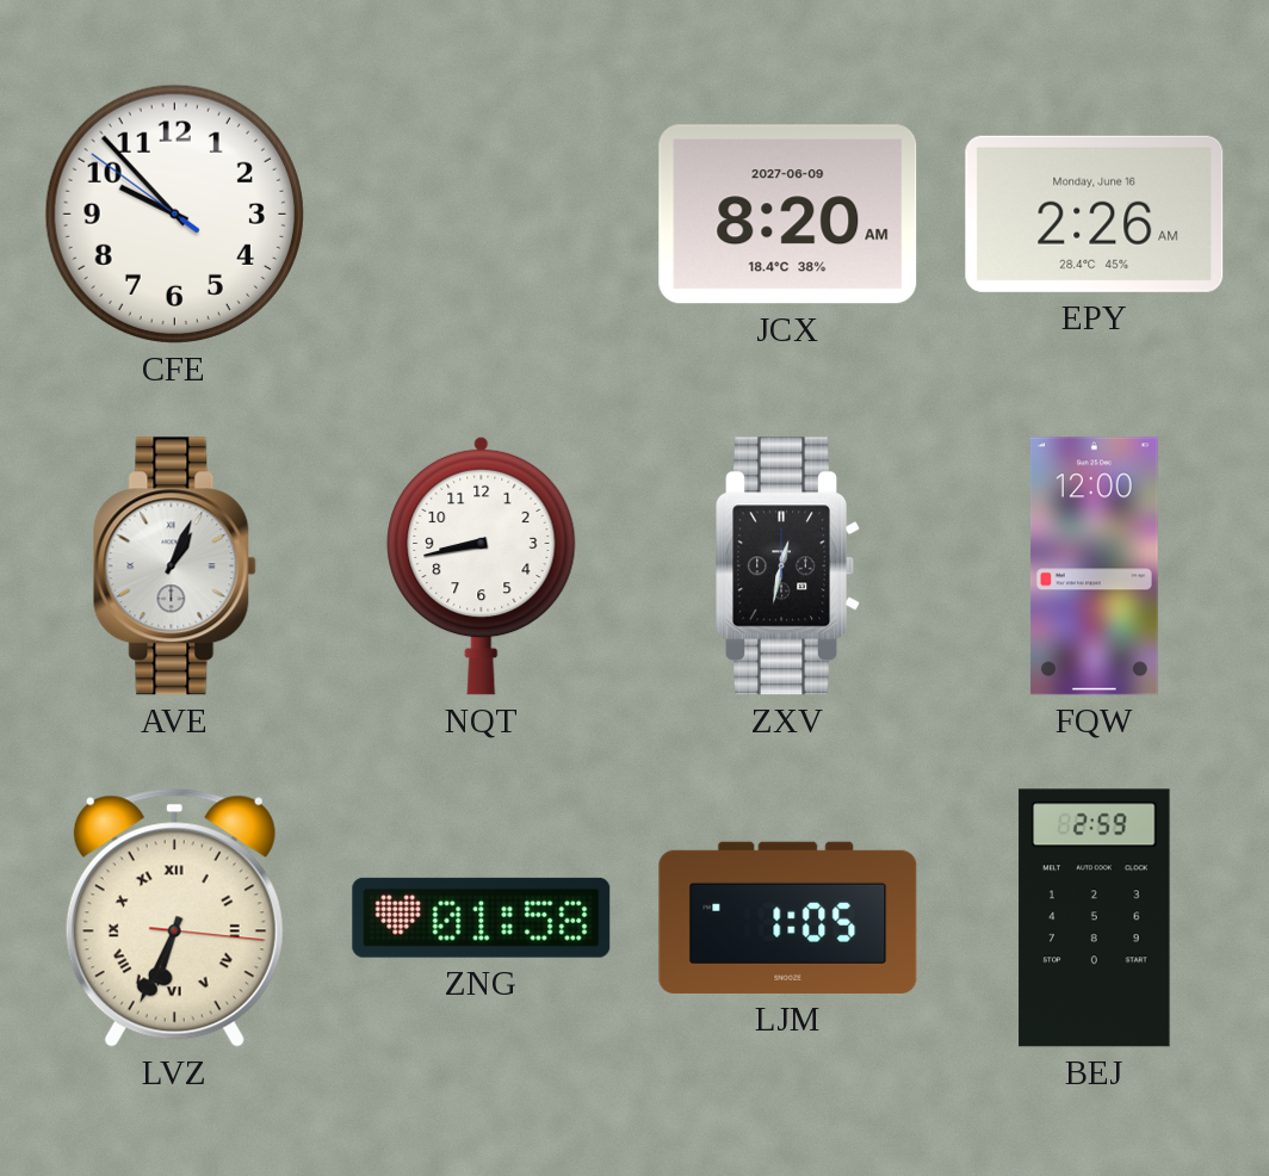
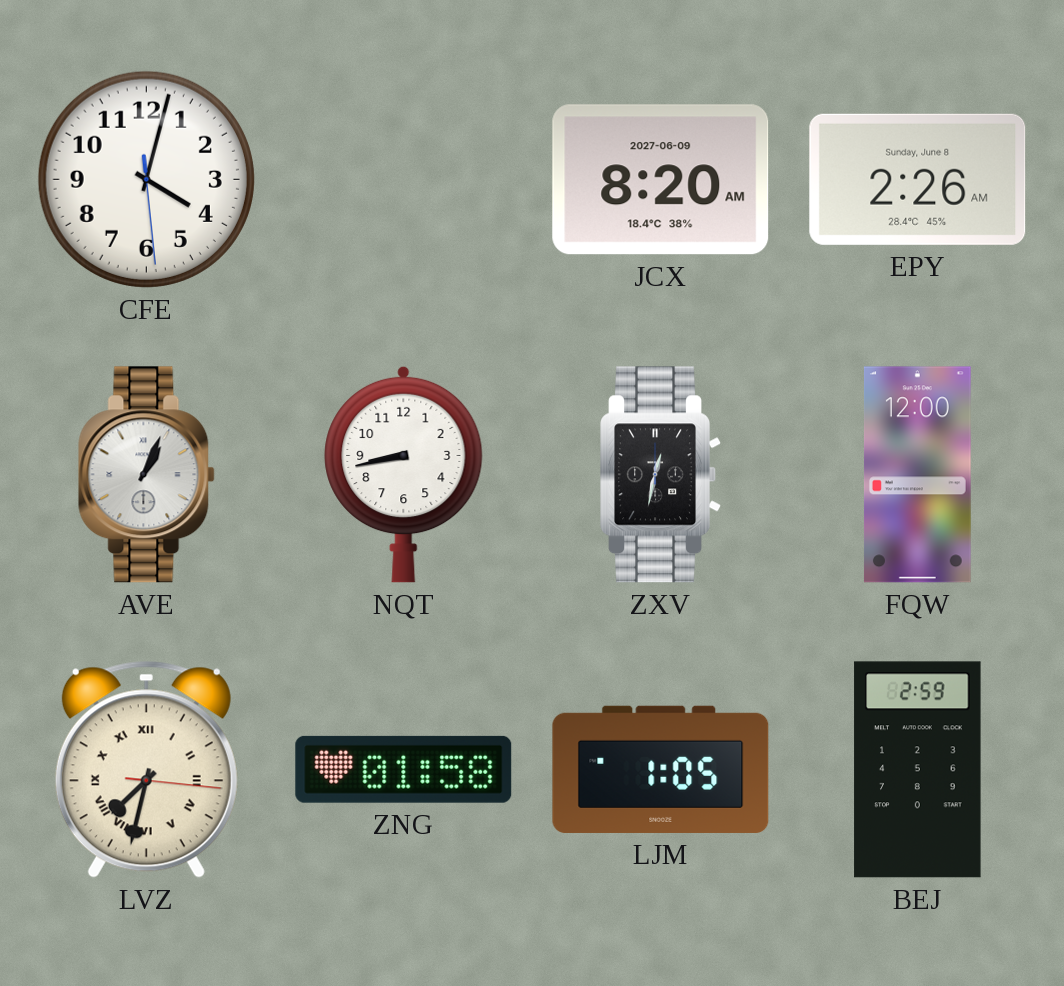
CFE: 9:52 -> 4:02
EPY date: Monday, June 16 -> Sunday, June 8
LVZ: 6:34 -> 7:32
